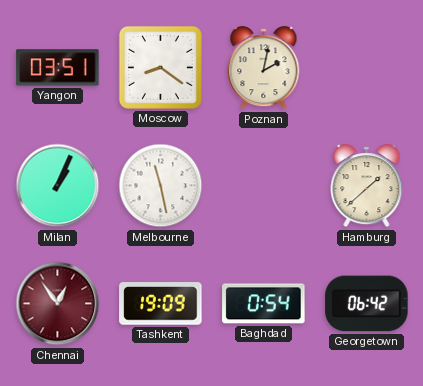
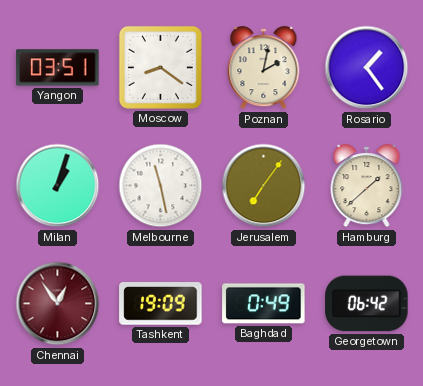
Rosario: none -> 1:24
Milan: 1:04 -> 1:03
Jerusalem: none -> 7:06
Baghdad: 0:54 -> 0:49
